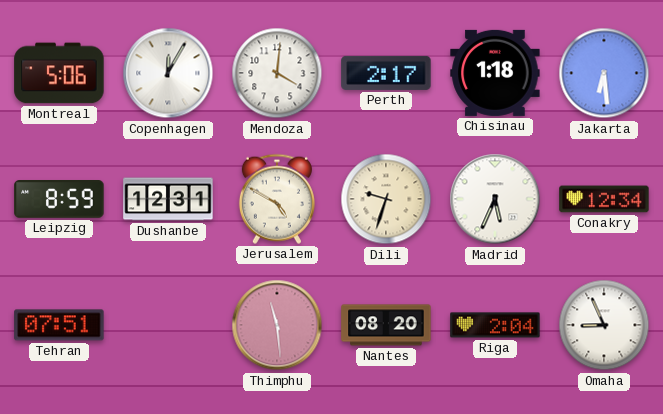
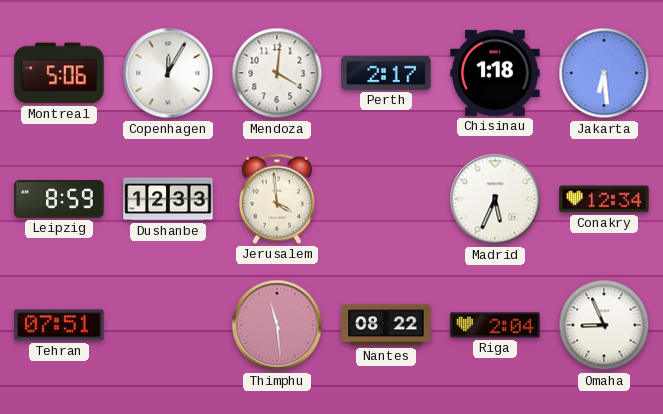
Dushanbe: 12:31 -> 12:33
Jerusalem: 4:50 -> 3:59
Dili: 9:33 -> none
Nantes: 08:20 -> 08:22
